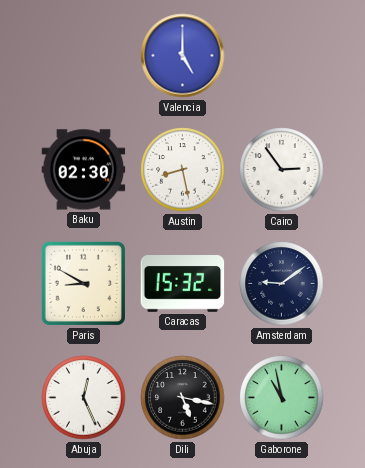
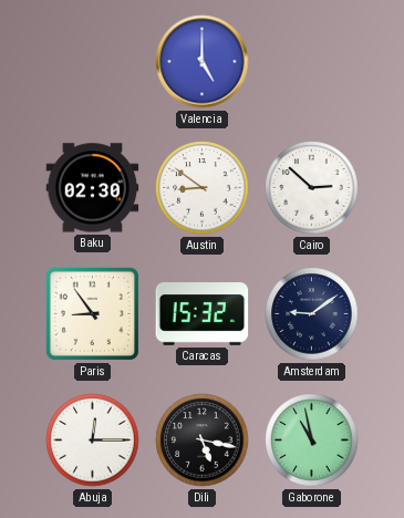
Austin: 8:28 -> 8:51
Cairo: 2:54 -> 2:52
Paris: 8:50 -> 8:54
Abuja: 12:26 -> 12:15
